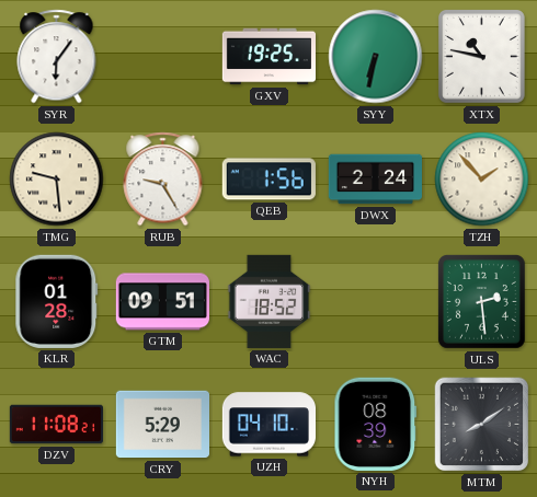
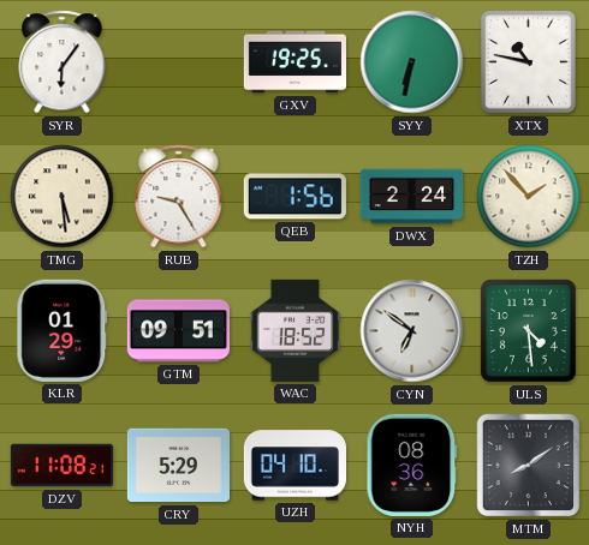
TMG: 9:29 -> 5:29
KLR: 01:28 -> 01:29
CYN: none -> 6:51
ULS: 2:29 -> 4:29
NYH: 08:39 -> 08:36
